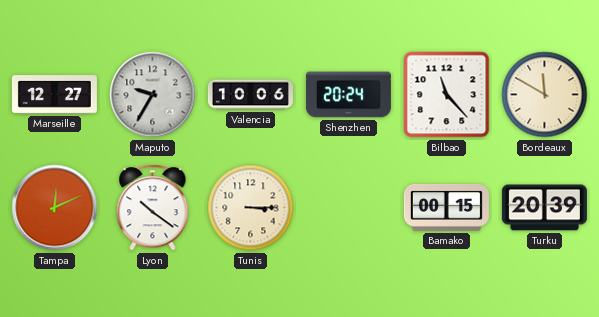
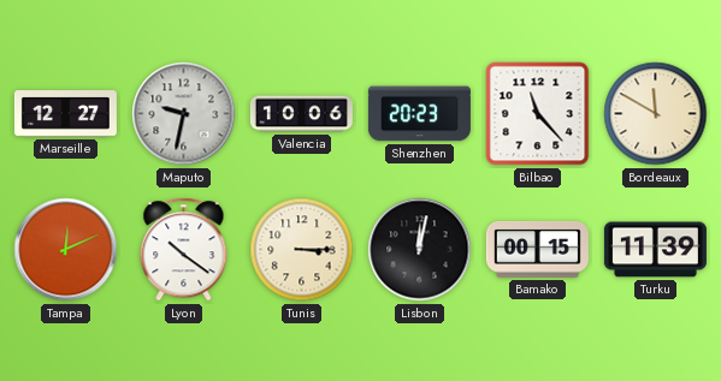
Maputo: 9:35 -> 9:32
Shenzhen: 20:24 -> 20:23
Lisbon: none -> 12:02
Turku: 20:39 -> 11:39
